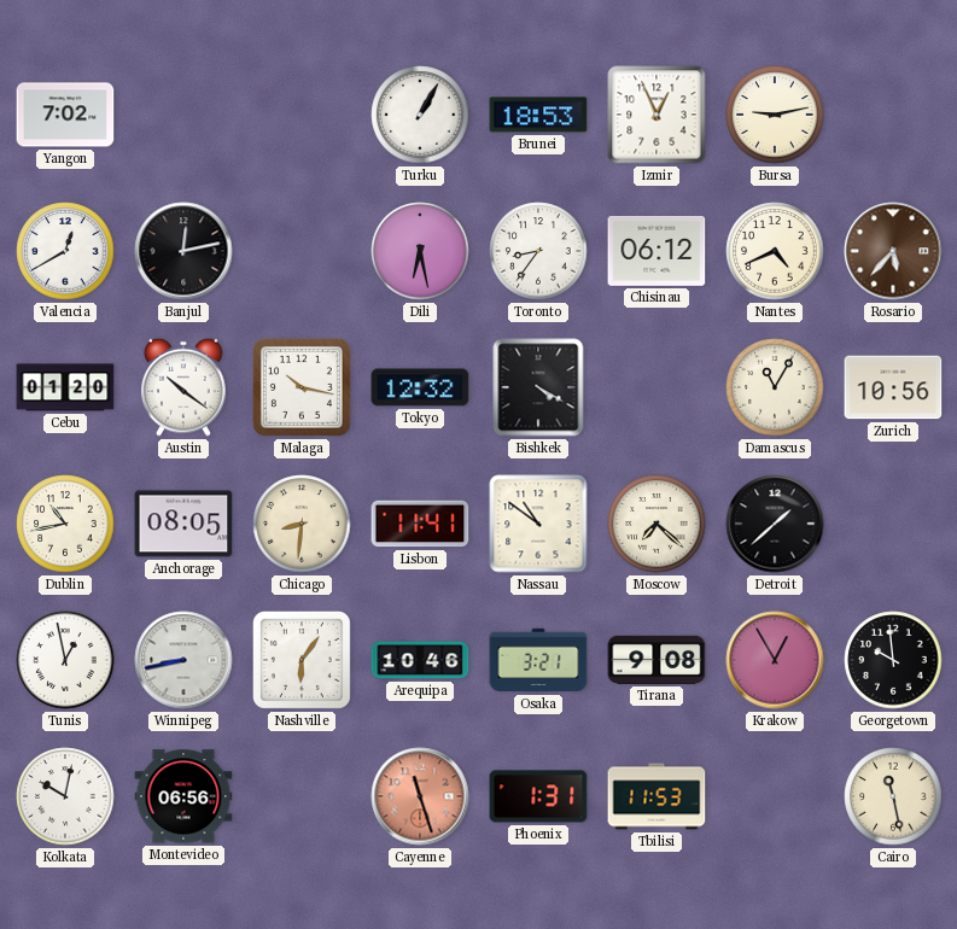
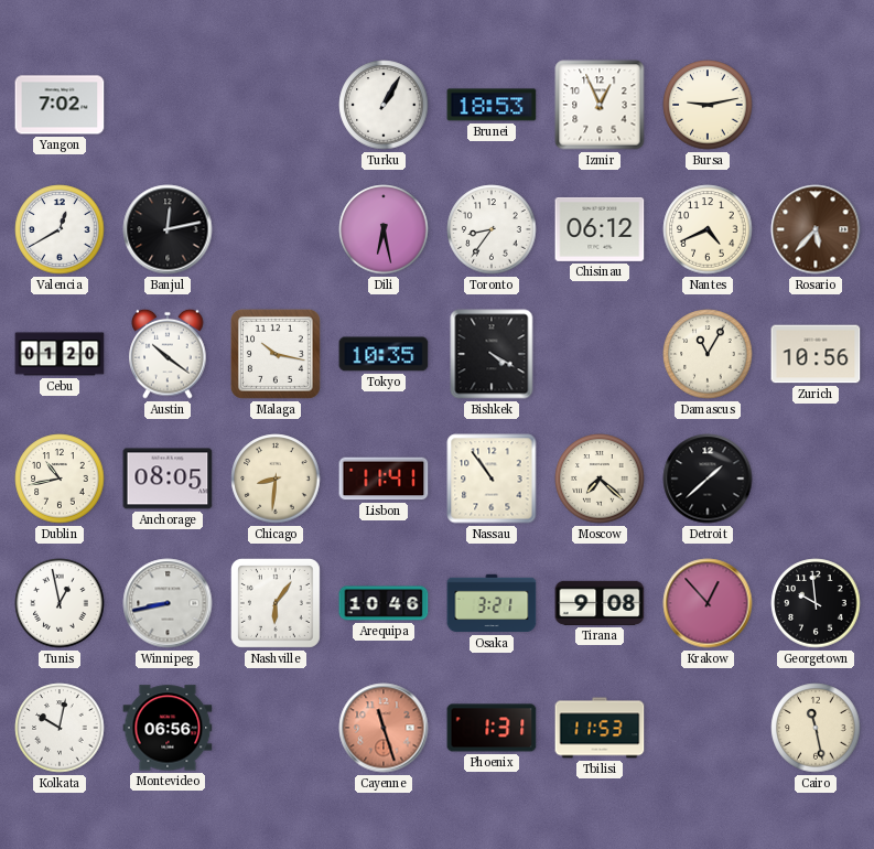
Tokyo: 12:32 -> 10:35
Nassau: 10:51 -> 10:54
Krakow: 12:55 -> 12:53
